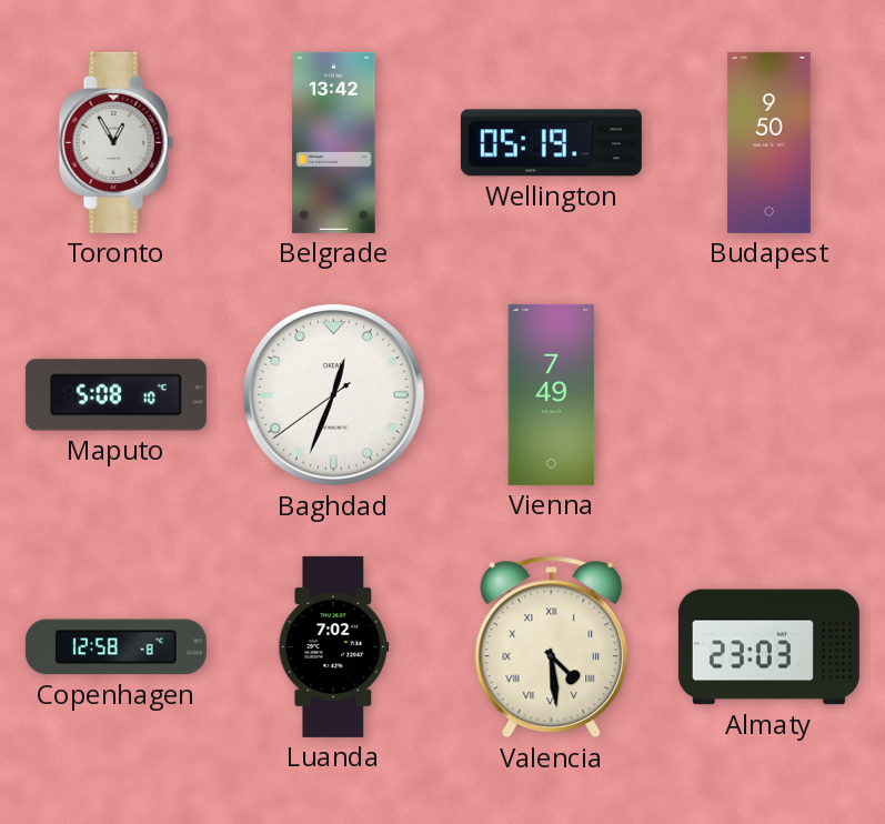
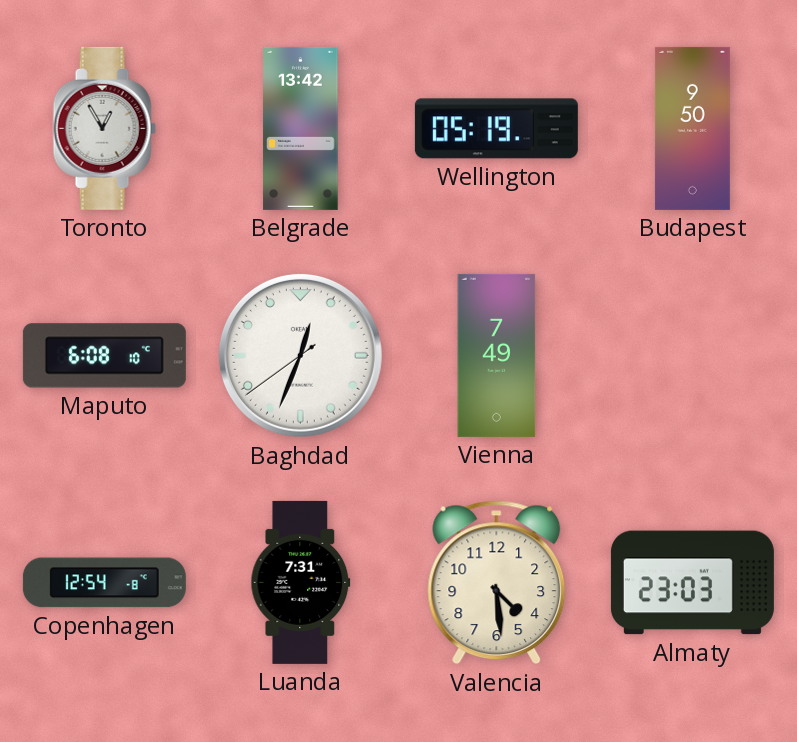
Maputo: 5:08 -> 6:08
Copenhagen: 12:58 -> 12:54
Luanda: 7:02 -> 7:31
Valencia numerals: Roman -> Arabic
